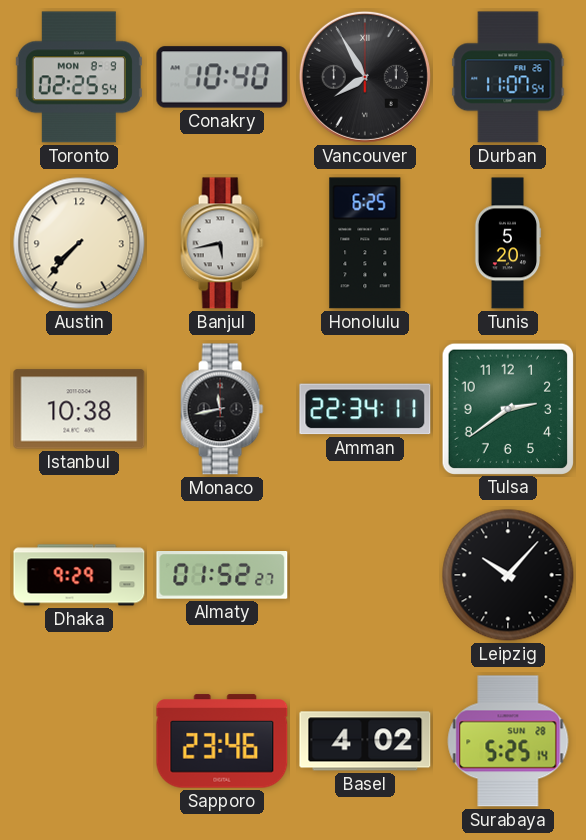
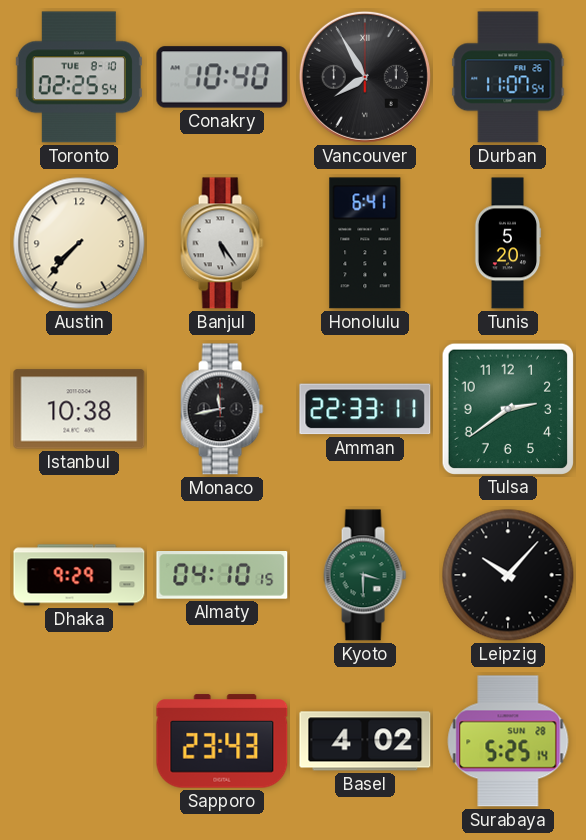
Toronto date: MON 8-9 -> TUE 8-10
Banjul: 5:43 -> 5:24
Honolulu: 6:25 -> 6:41
Amman: 22:34 -> 22:33
Almaty: 01:52 -> 04:10
Kyoto: none -> 3:30
Sapporo: 23:46 -> 23:43
